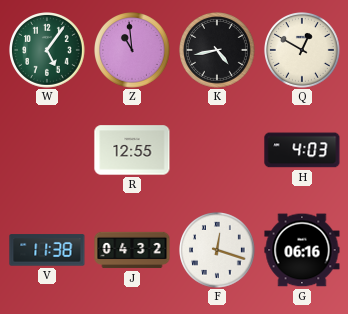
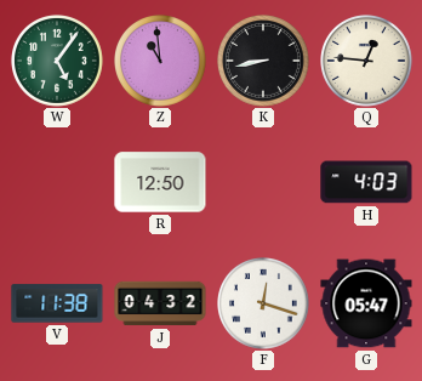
K: 4:43 -> 8:43
Q: 12:50 -> 12:46
R: 12:55 -> 12:50
G: 06:16 -> 05:47
